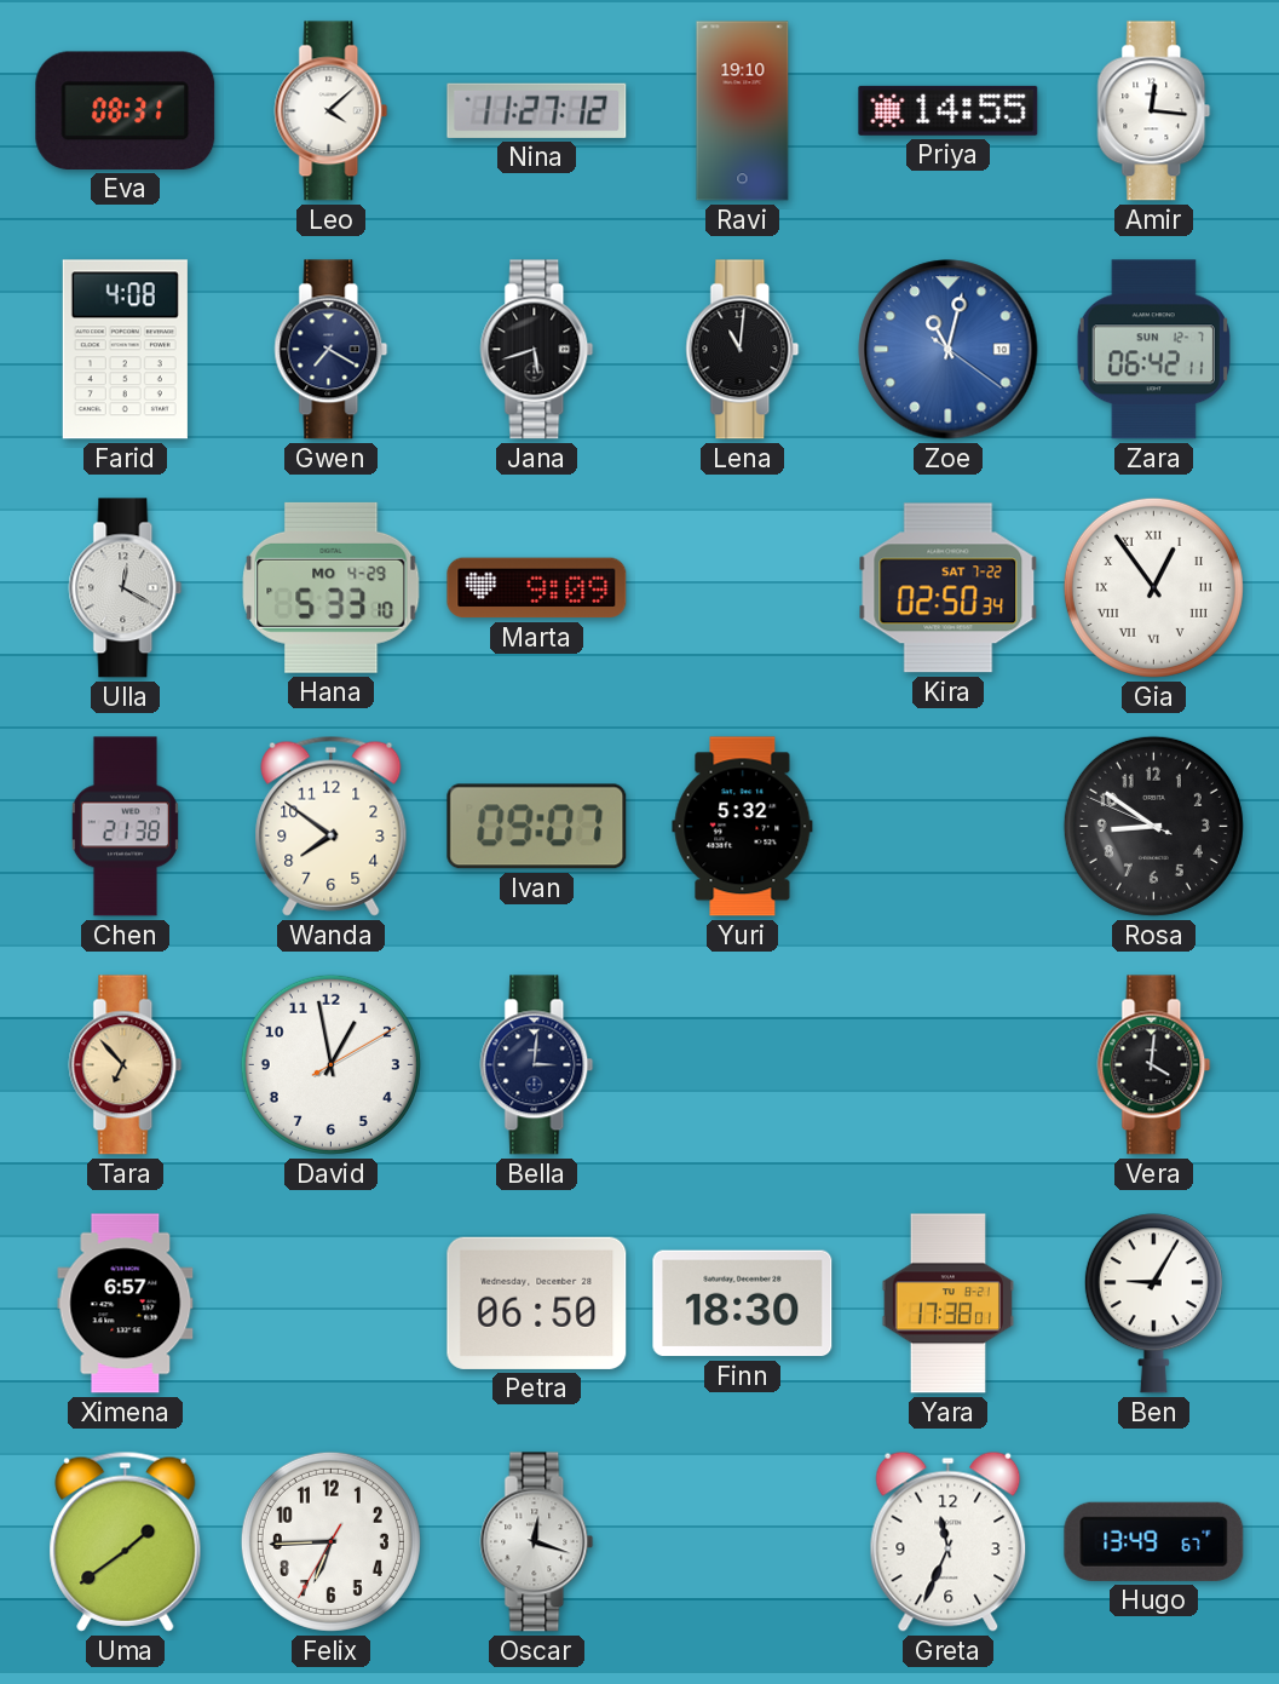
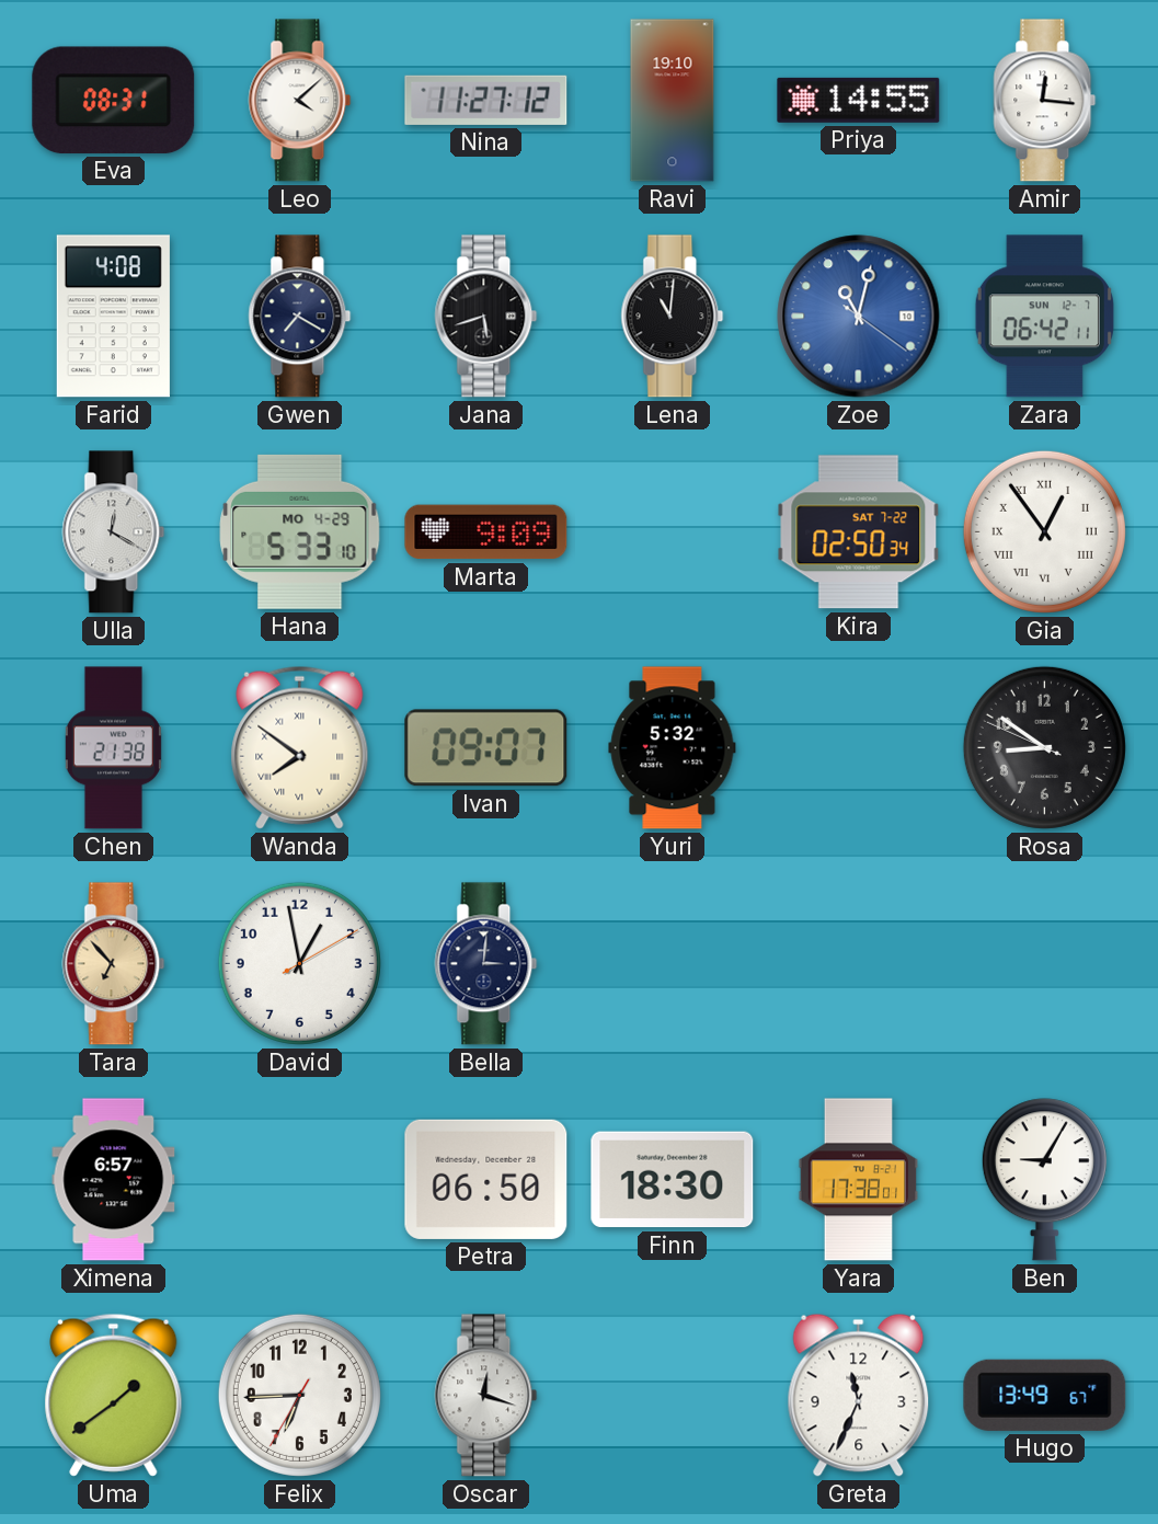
Wanda numerals: Arabic -> Roman
Vera: 4:01 -> none
